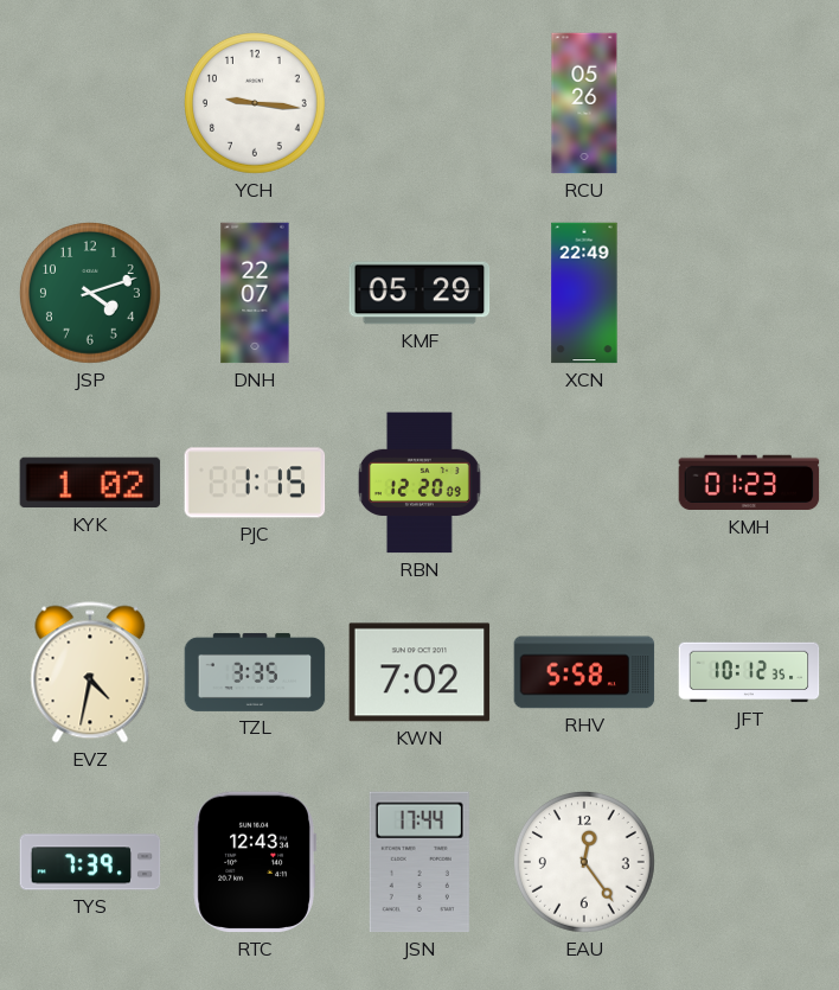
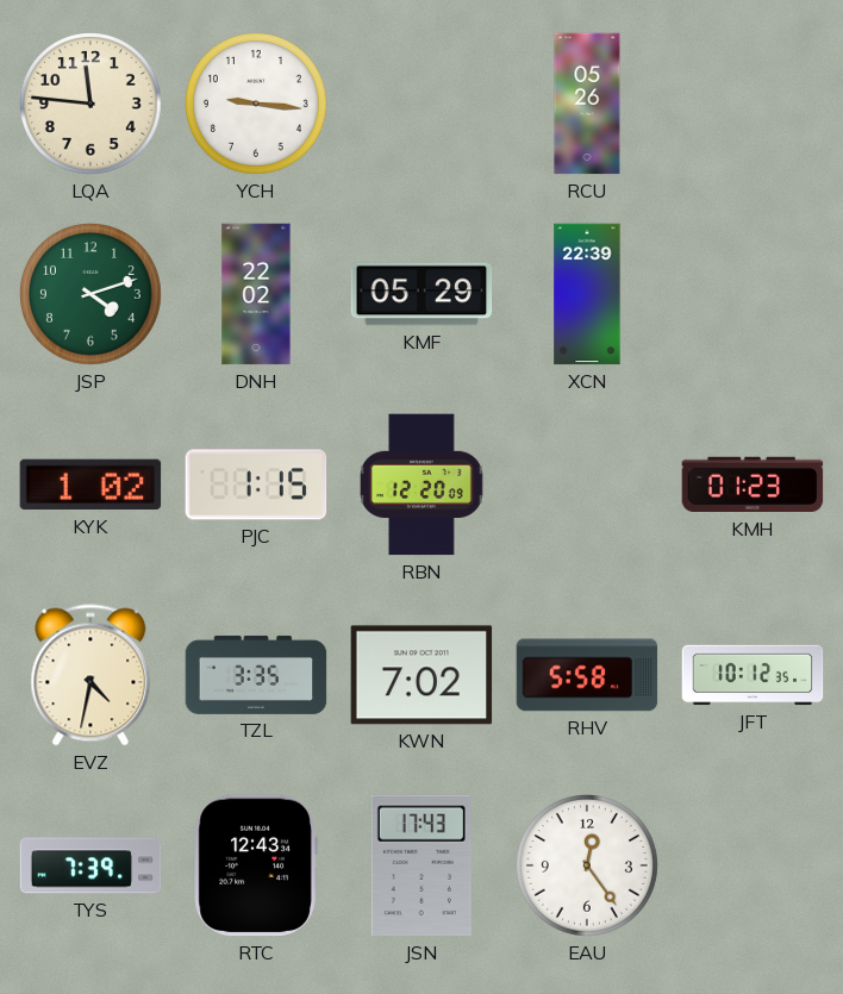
LQA: none -> 11:46
DNH: 22:07 -> 22:02
XCN: 22:49 -> 22:39
JSN: 17:44 -> 17:43
